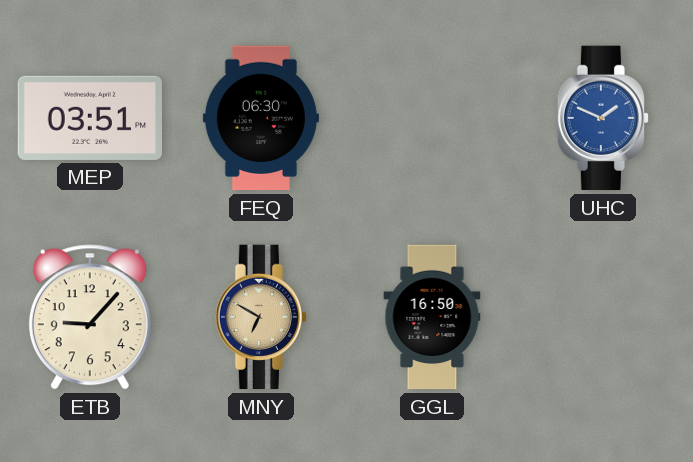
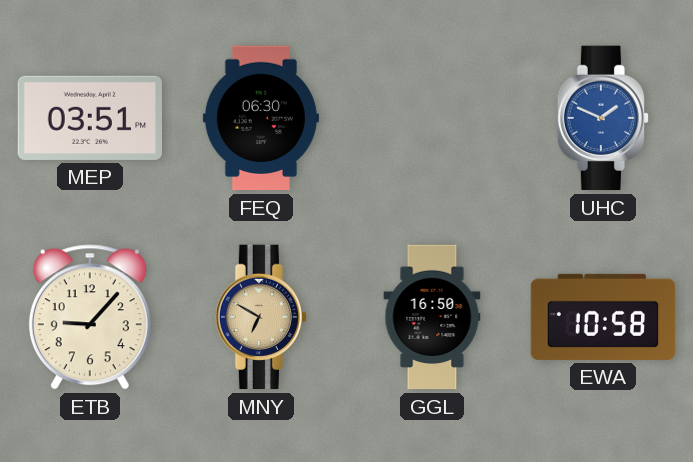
EWA: none -> 10:58
